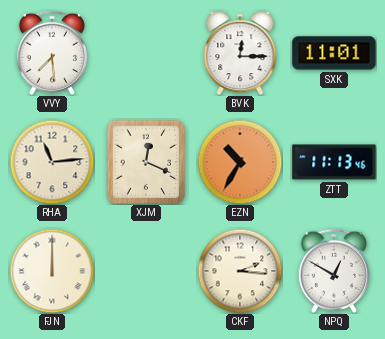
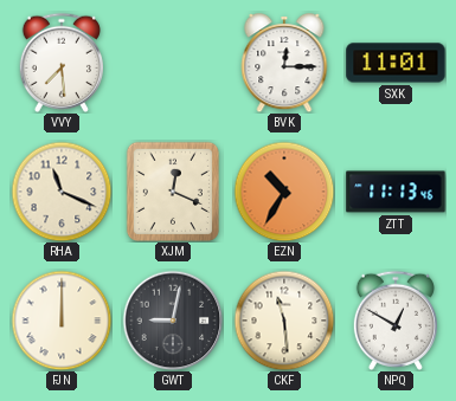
RHA: 11:14 -> 11:19
GWT: none -> 9:02
CKF: 2:16 -> 11:29
